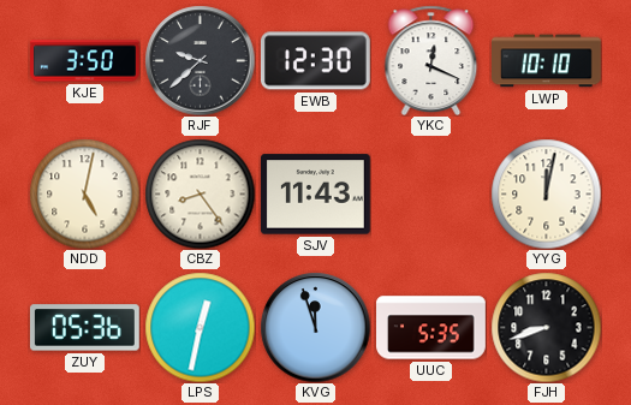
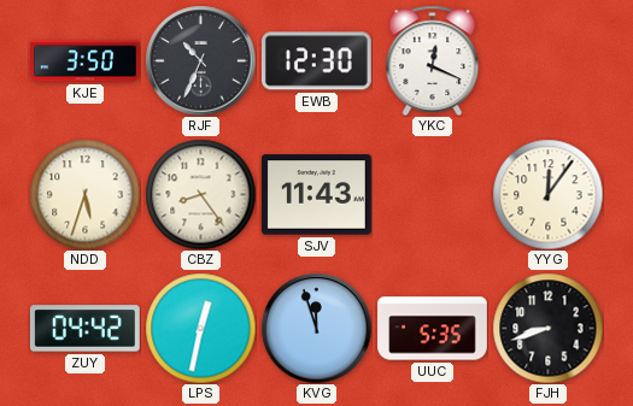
RJF: 9:38 -> 10:34
LWP: 10:10 -> none
NDD: 5:02 -> 5:33
YYG: 12:02 -> 12:06
ZUY: 05:36 -> 04:42
